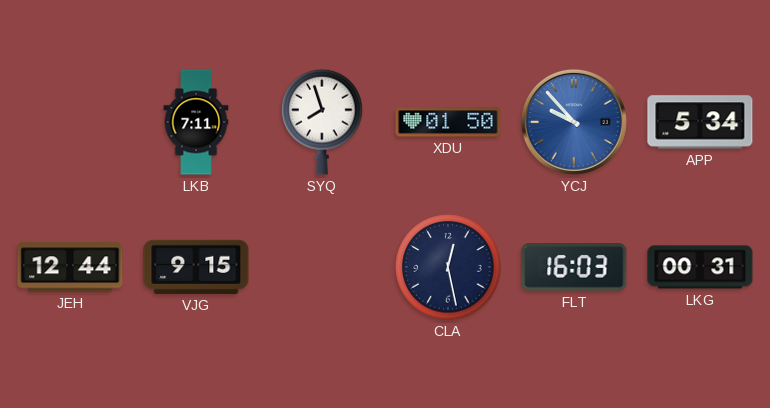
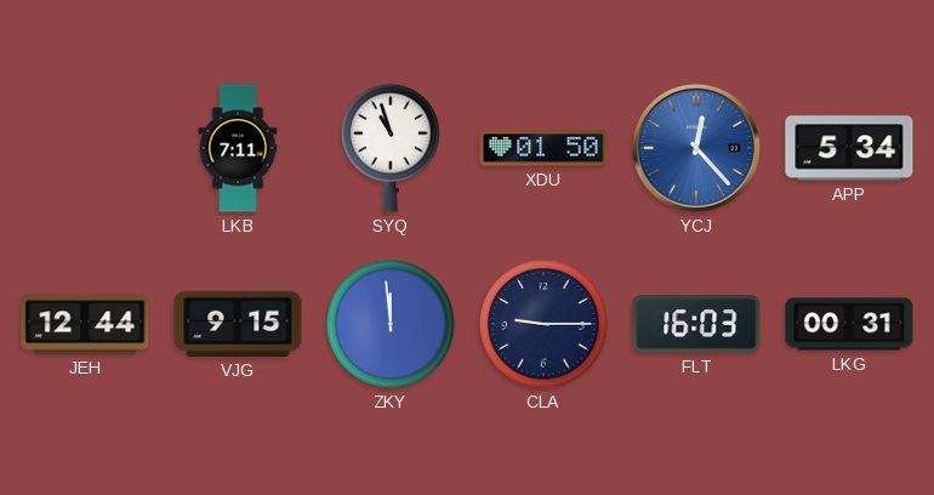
SYQ: 7:57 -> 10:57
YCJ: 9:53 -> 12:23
ZKY: none -> 11:59
CLA: 12:28 -> 9:15
